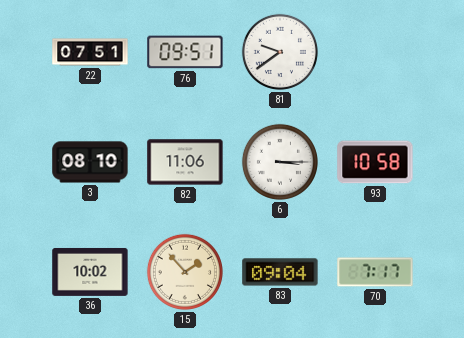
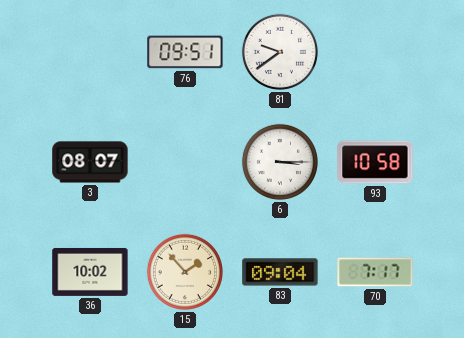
22: 07:51 -> none
3: 08:10 -> 08:07
82: 11:06 -> none
